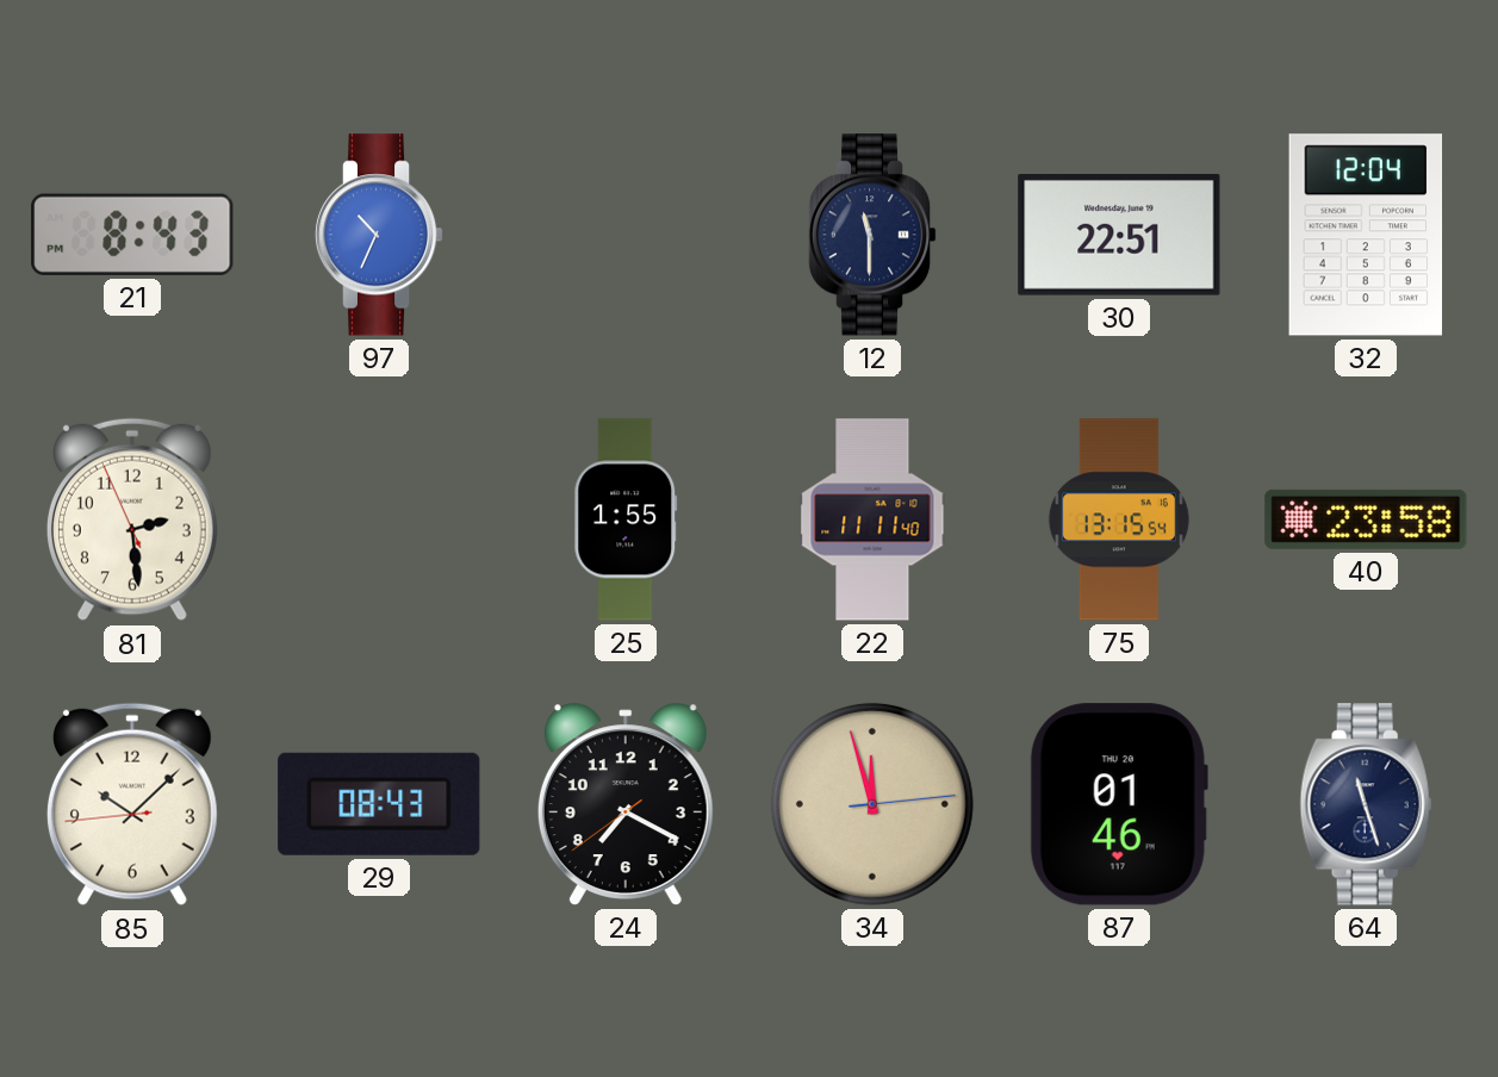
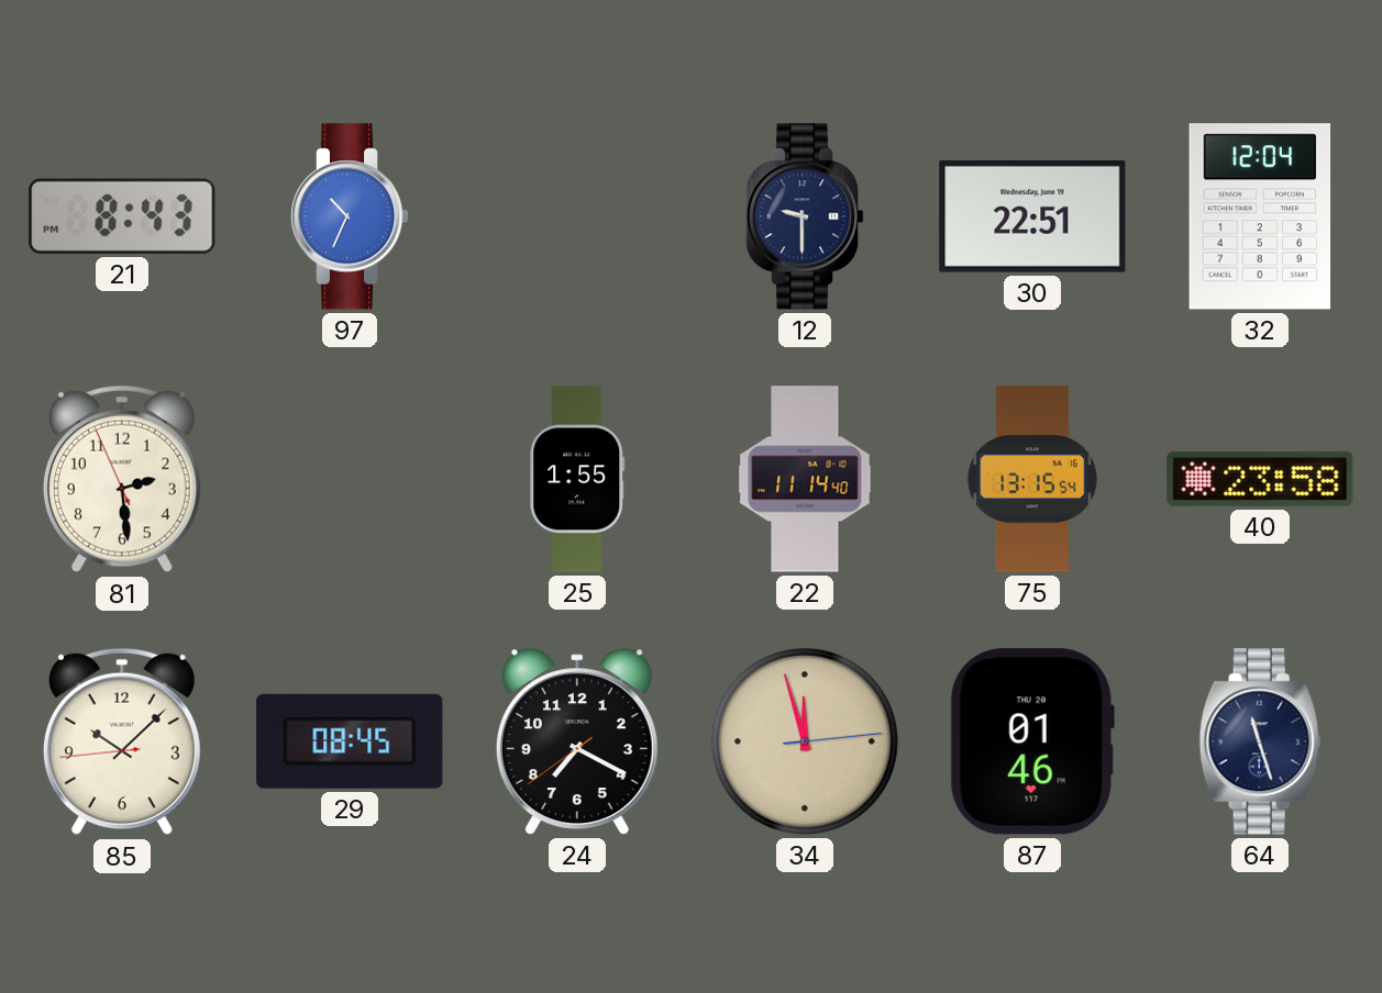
12: 11:30 -> 9:30
22: 11:11 -> 11:14
29: 08:43 -> 08:45
